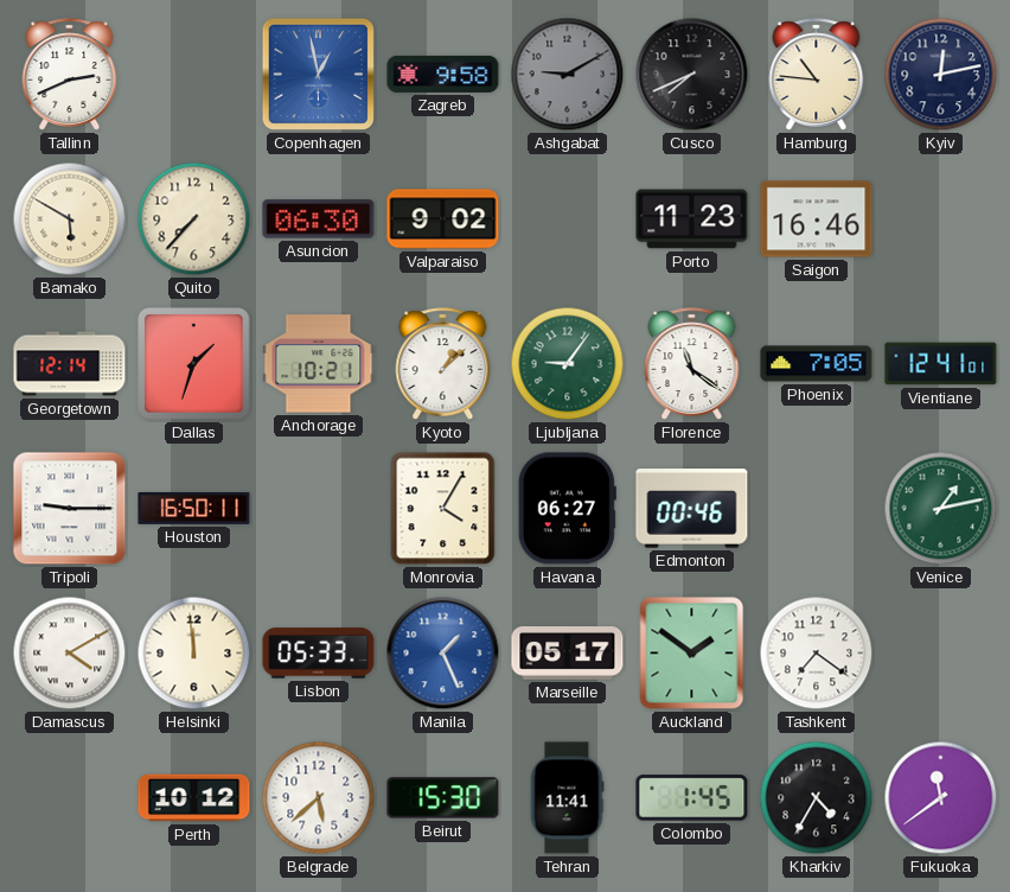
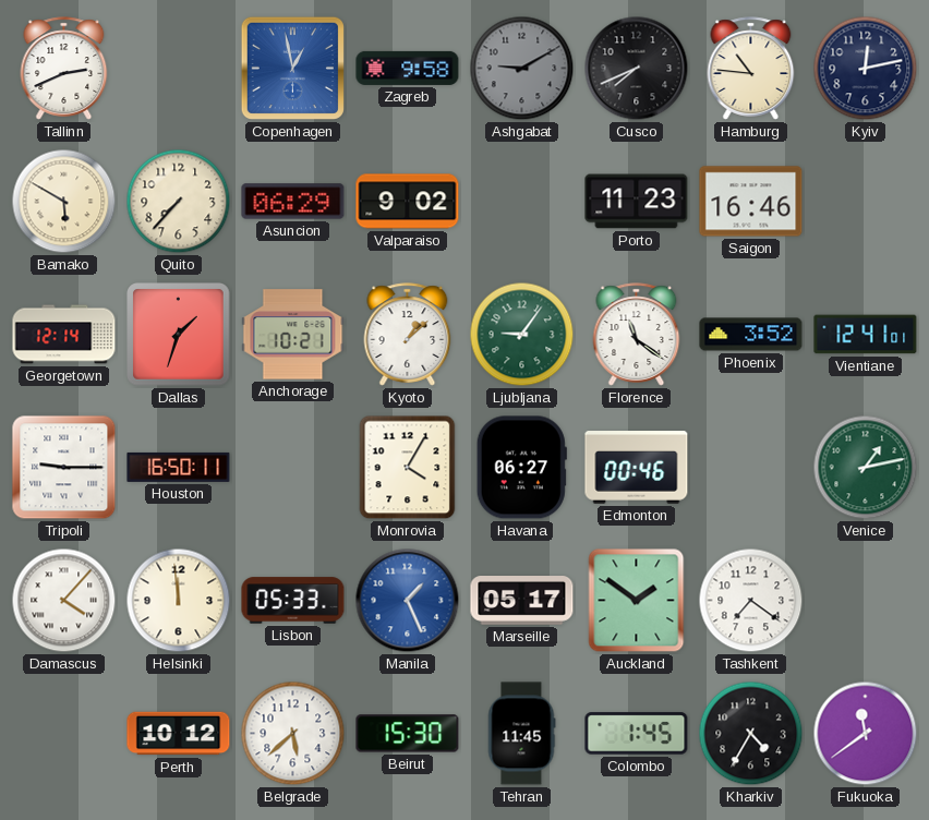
Asuncion: 06:30 -> 06:29
Phoenix: 7:05 -> 3:52
Damascus: 4:10 -> 4:07
Tehran: 11:41 -> 11:45
